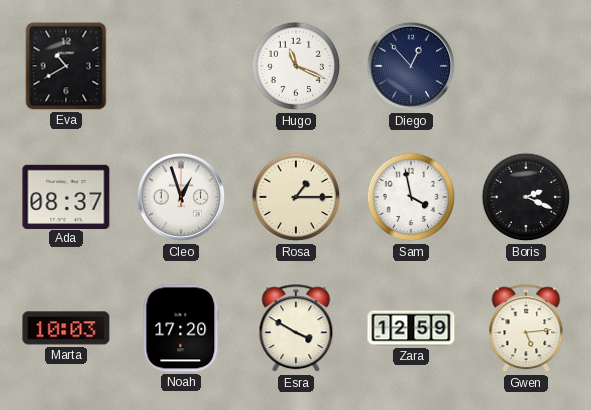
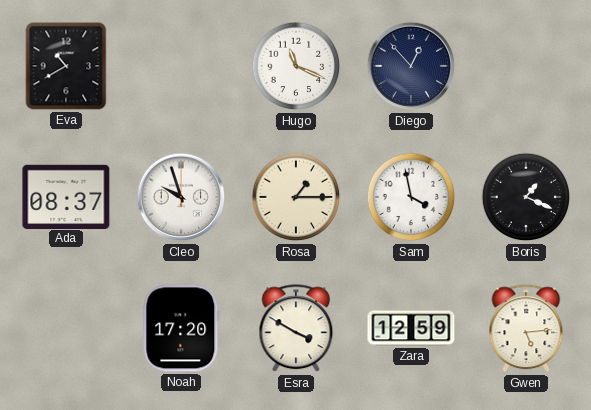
Cleo: 12:57 -> 9:57
Boris: 2:19 -> 1:19
Marta: 10:03 -> none
